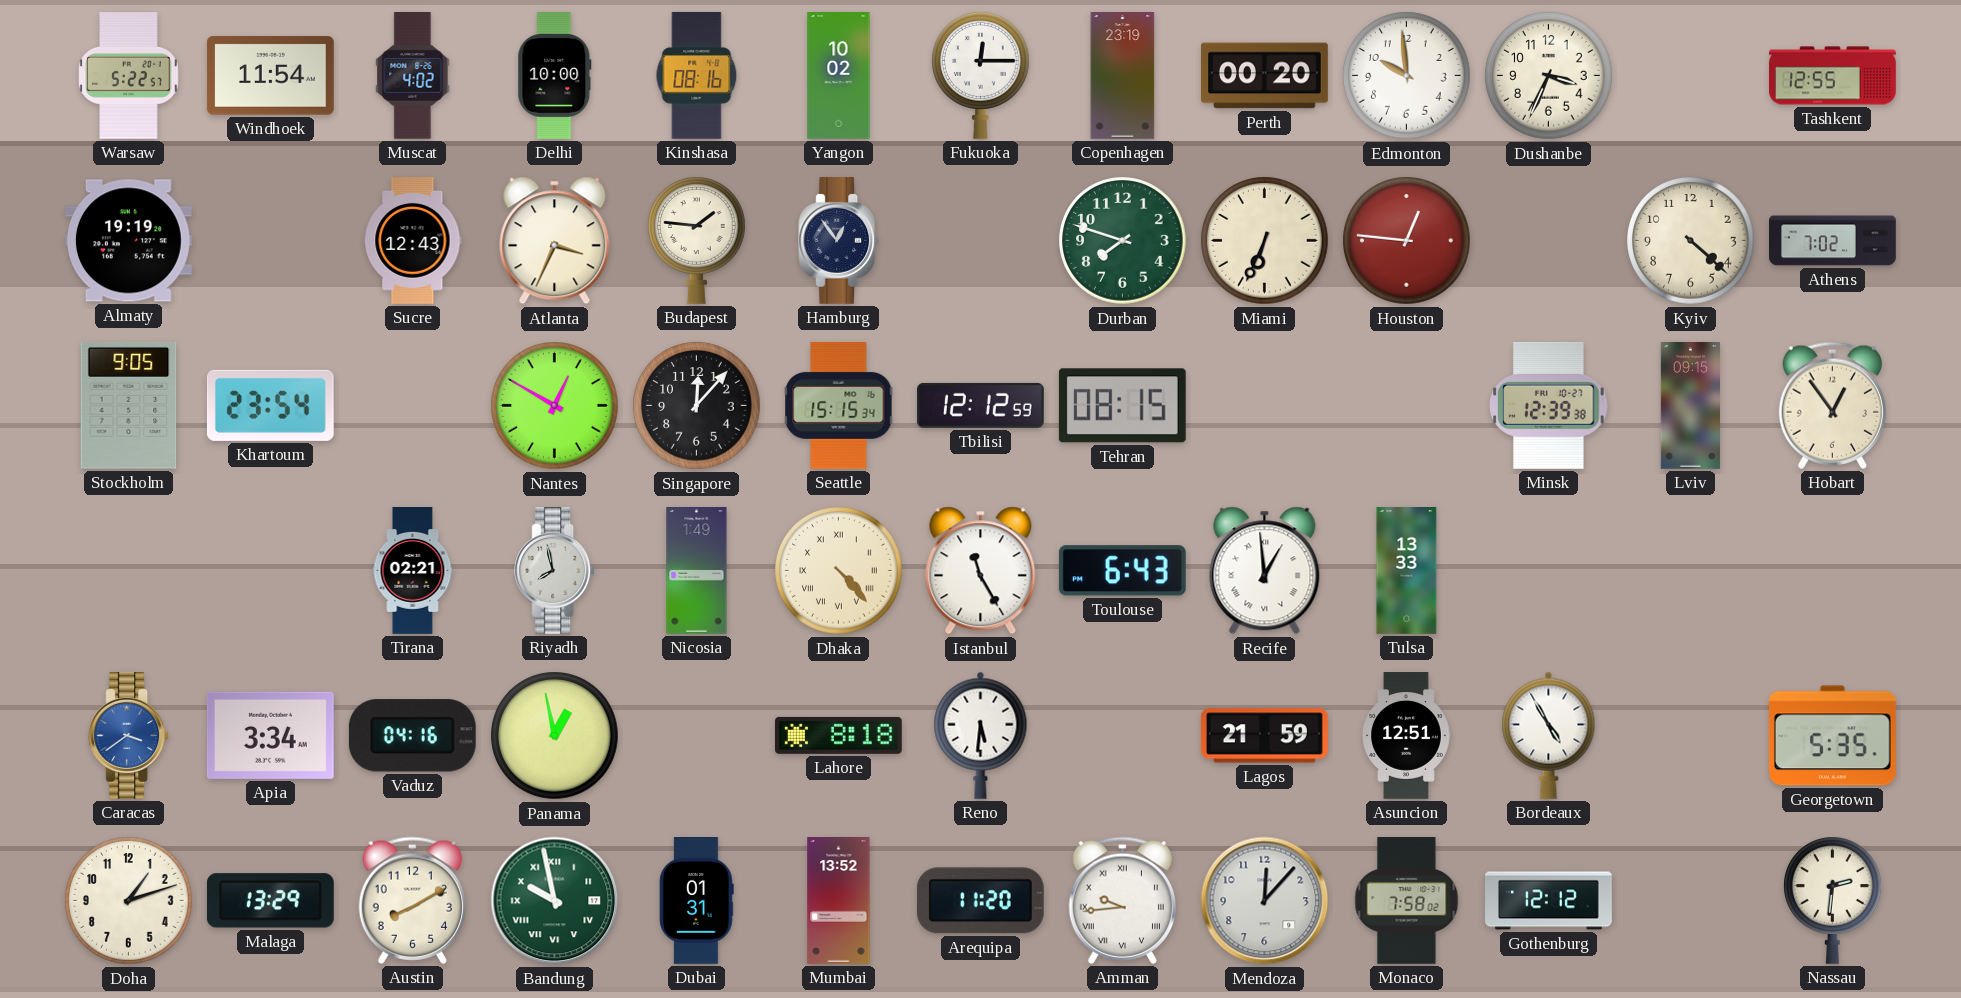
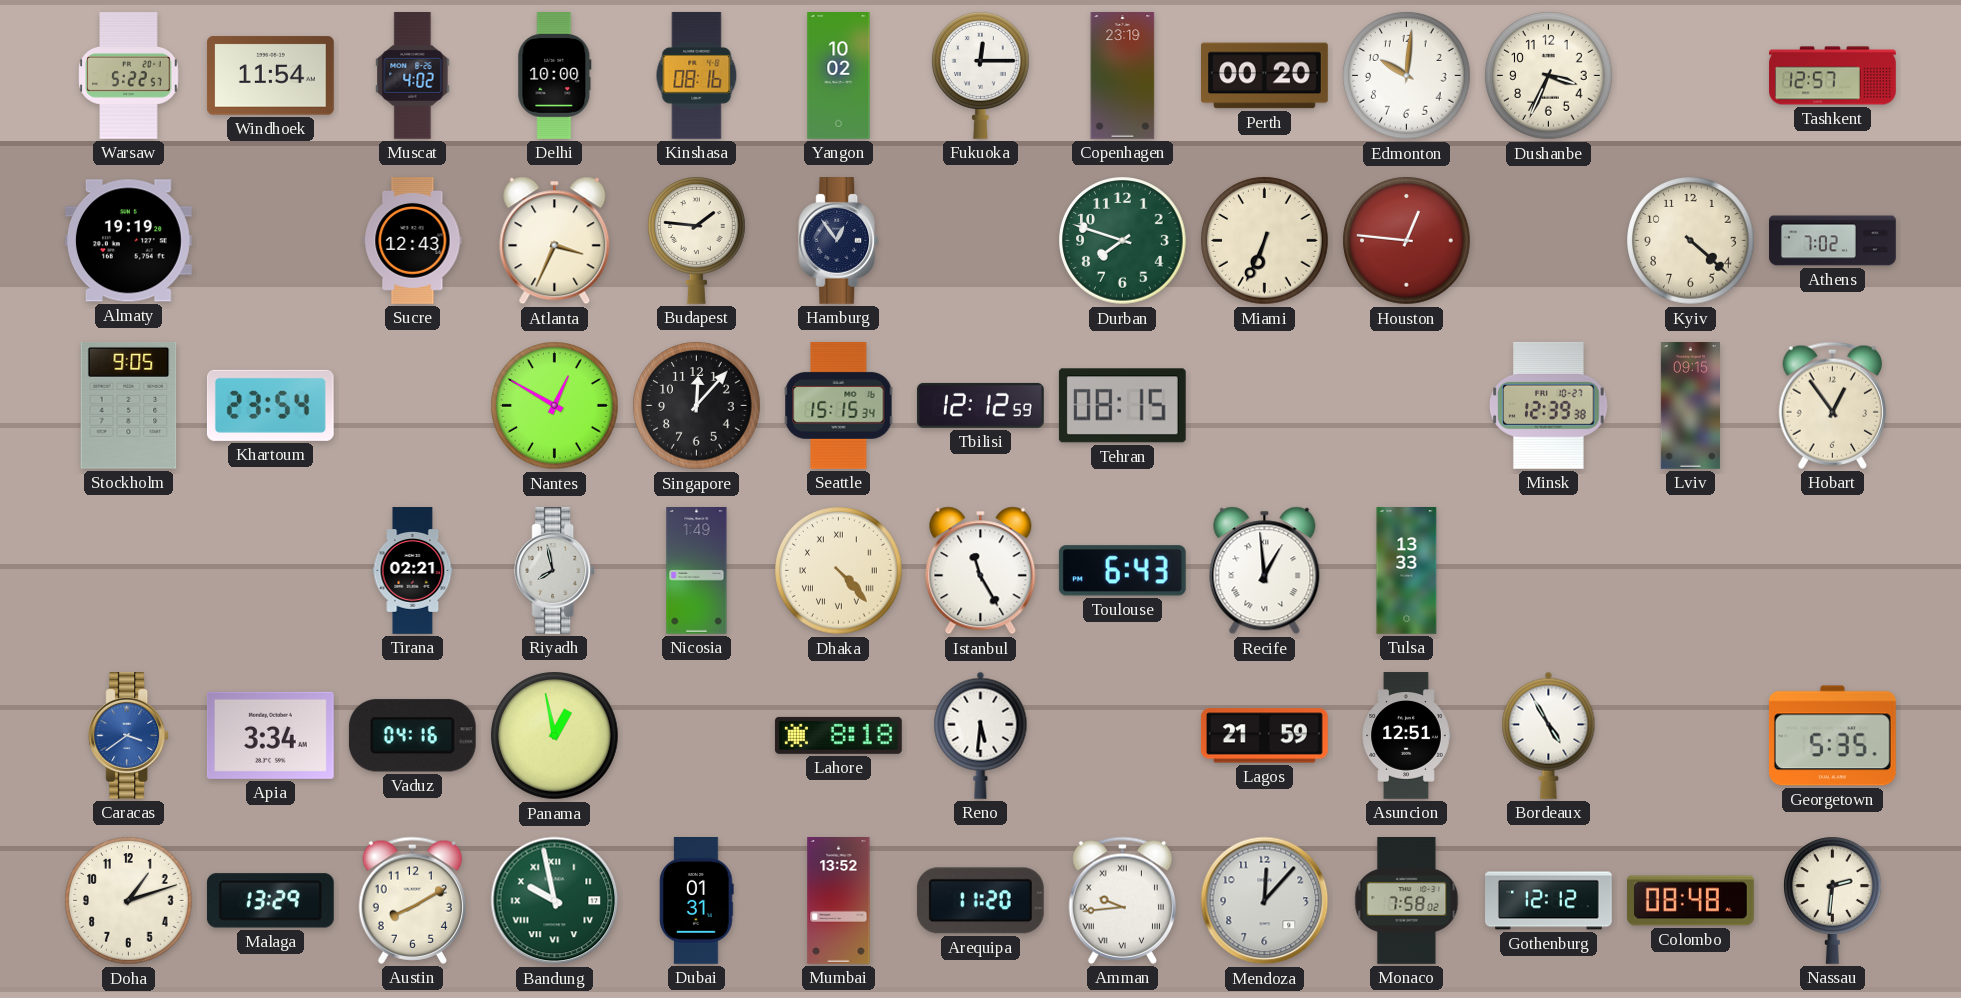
Edmonton: 9:59 -> 10:01
Tashkent: 12:55 -> 12:57
Colombo: none -> 08:48
